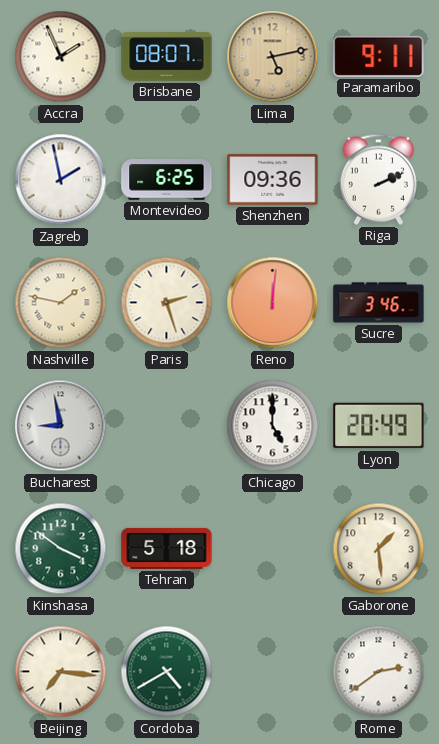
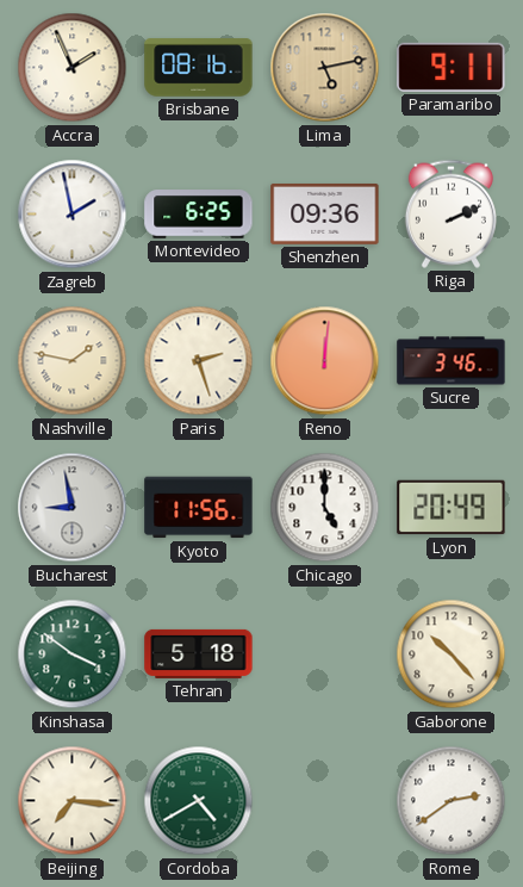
Brisbane: 08:07 -> 08:16
Kyoto: none -> 11:56
Gaborone: 1:29 -> 10:23
